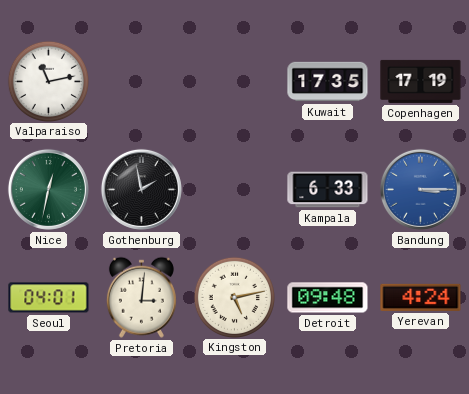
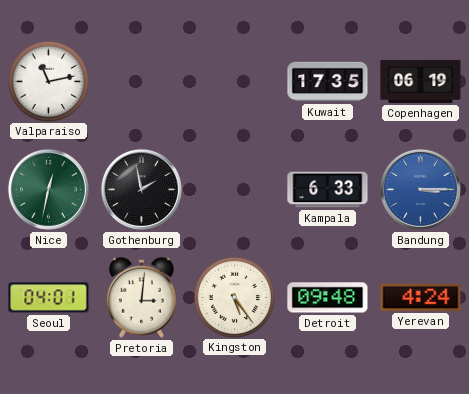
Copenhagen: 17:19 -> 06:19
Kingston: 5:13 -> 5:24
